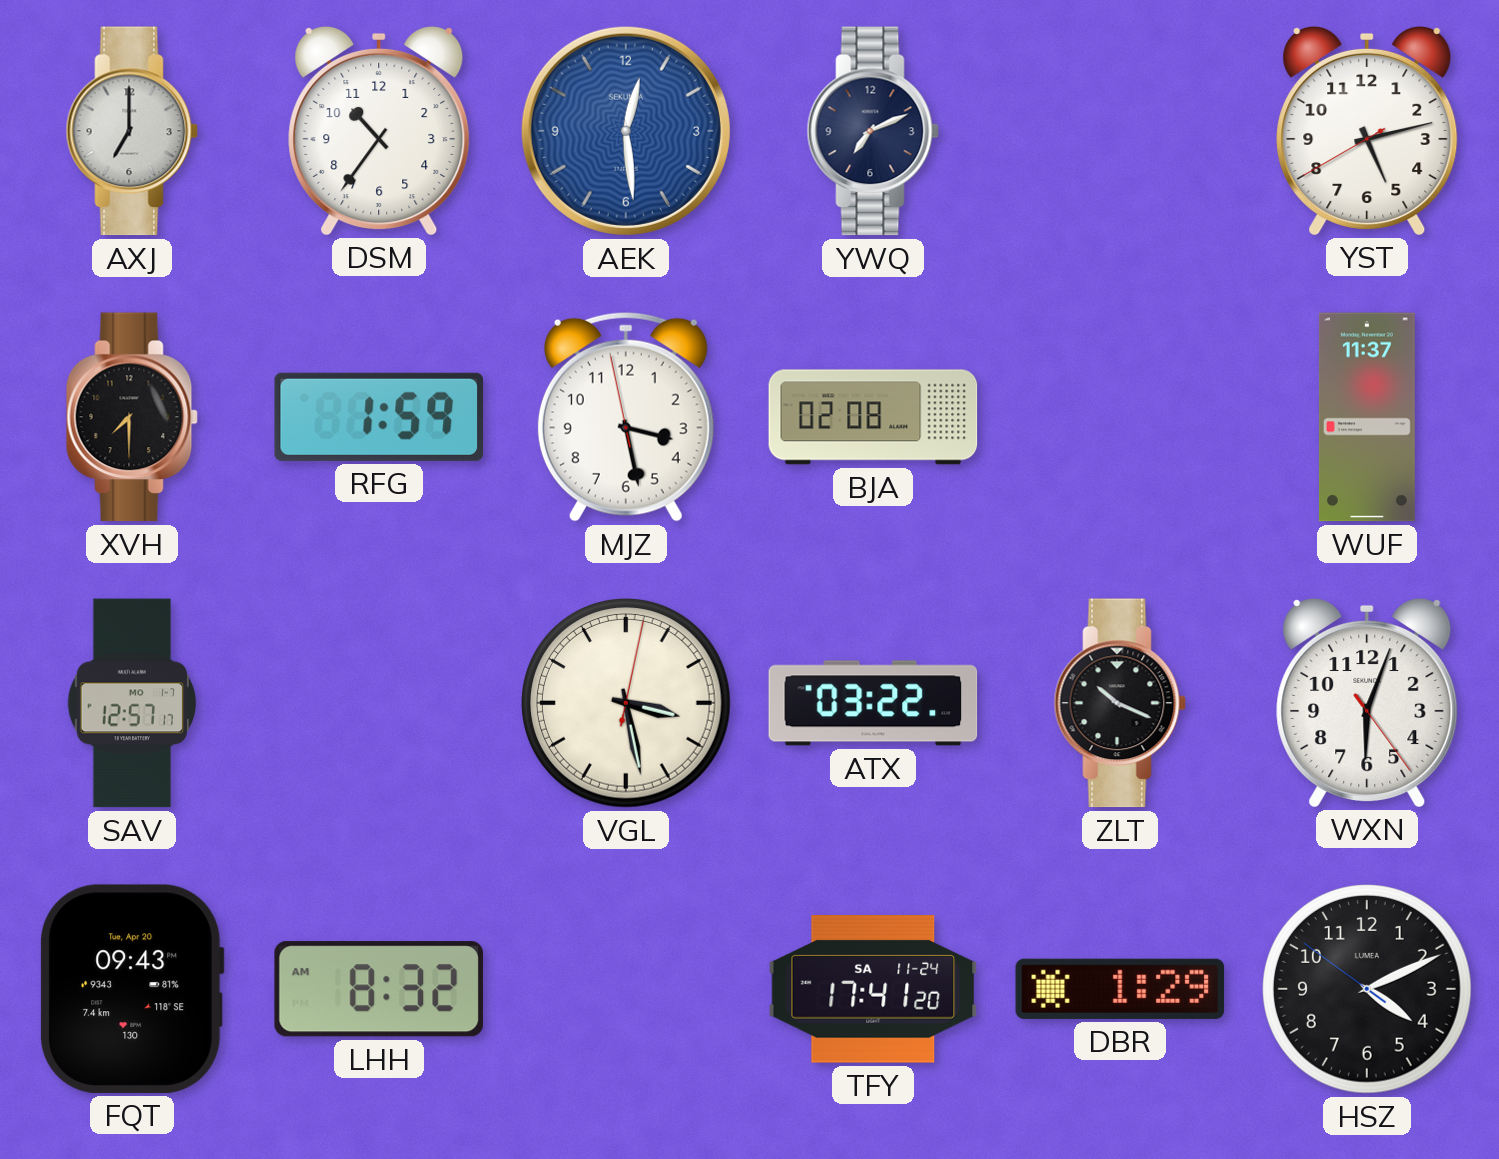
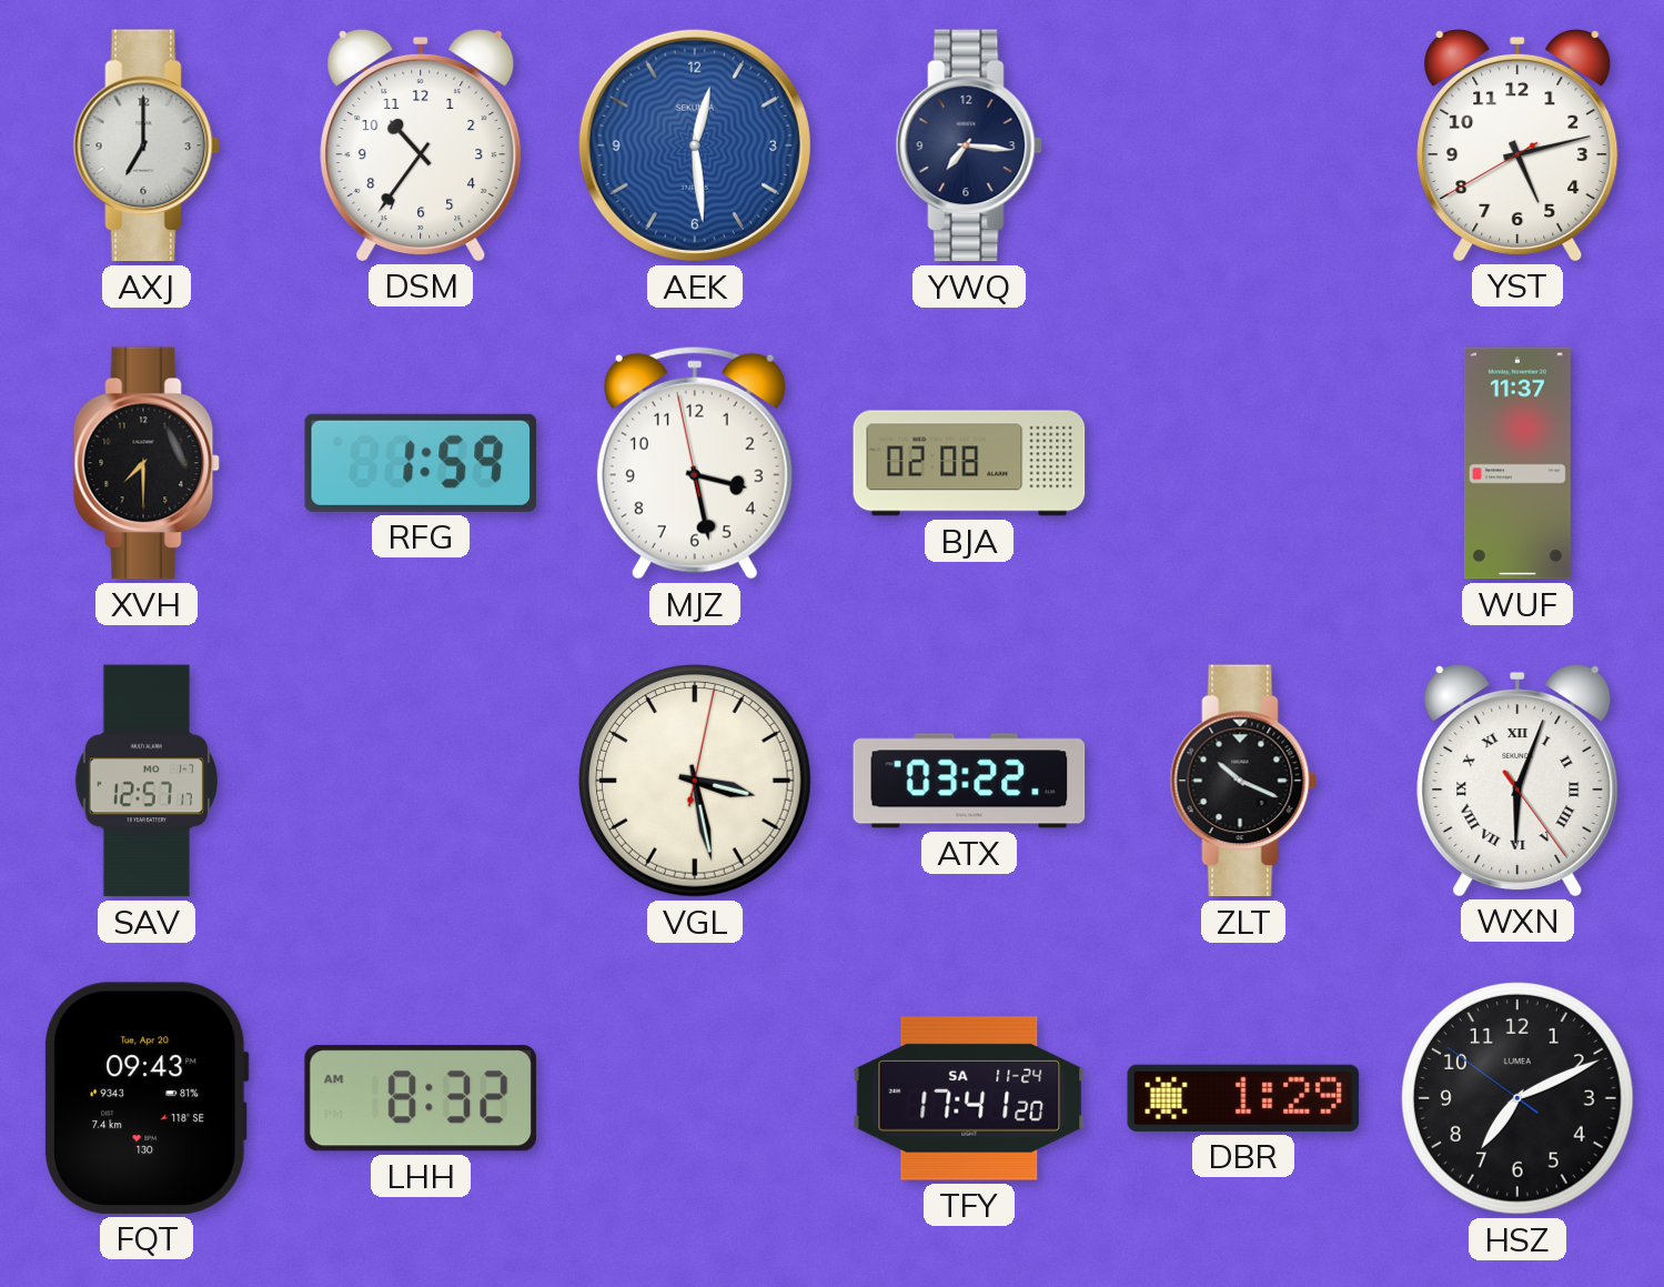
YWQ: 7:11 -> 7:16
WXN numerals: Arabic -> Roman
HSZ: 4:10 -> 7:10
